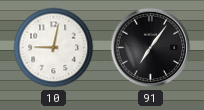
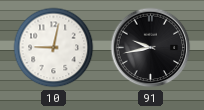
91: 7:06 -> 9:43
